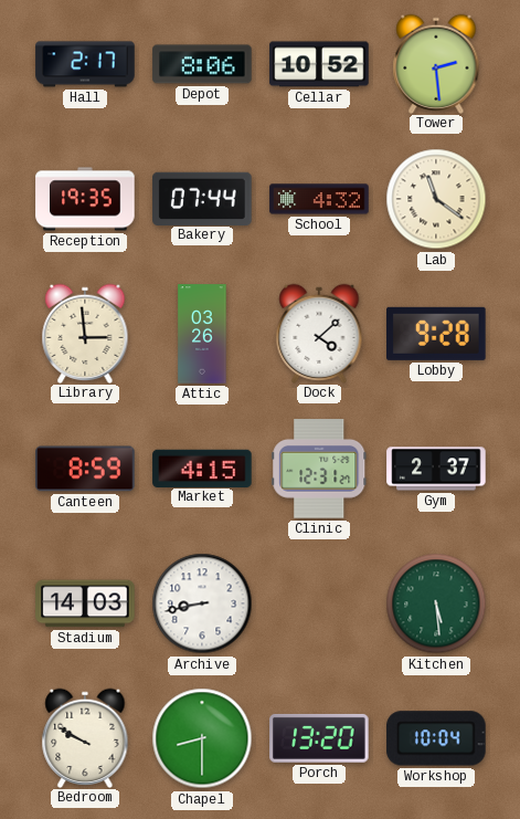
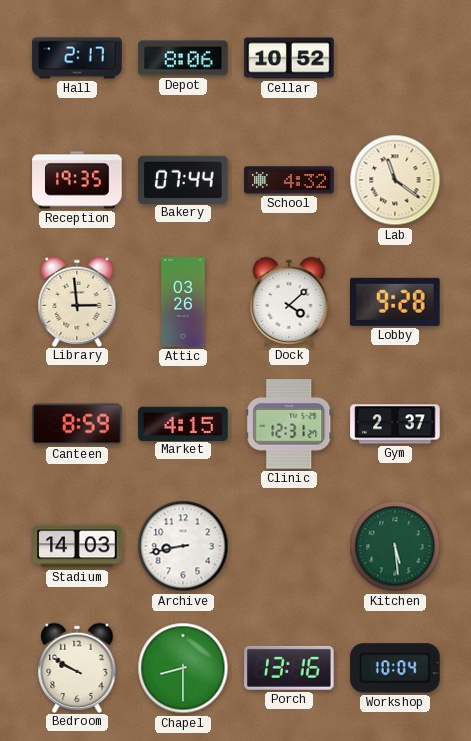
Tower: 2:29 -> none
Porch: 13:20 -> 13:16
